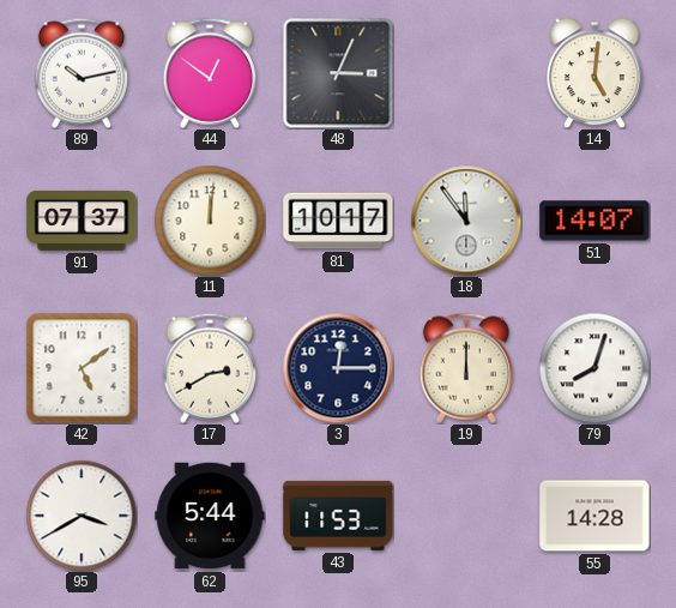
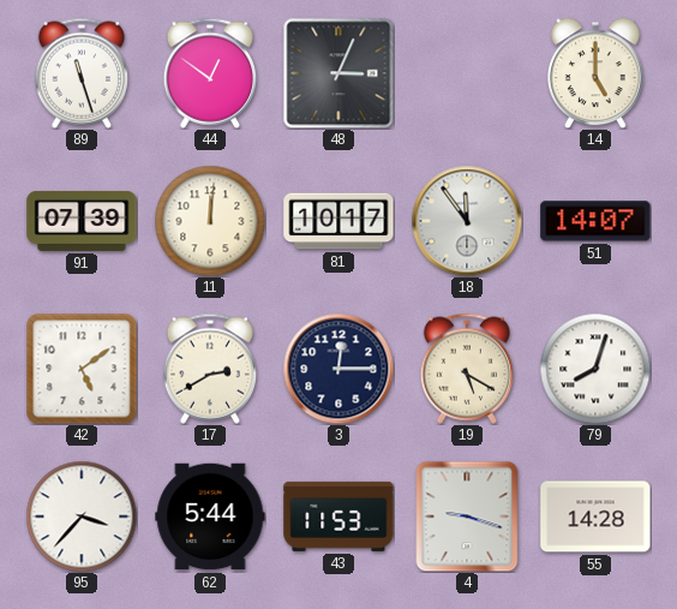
89: 10:13 -> 11:27
14: 5:01 -> 5:00
91: 07:37 -> 07:39
19: 12:00 -> 5:20
95: 3:40 -> 3:37
4: none -> 9:18
